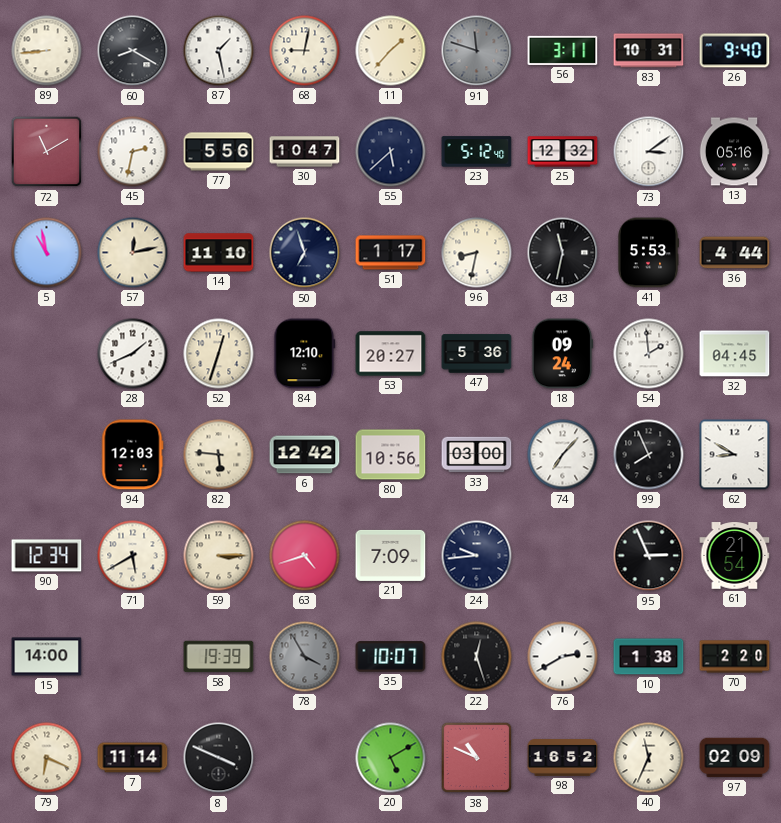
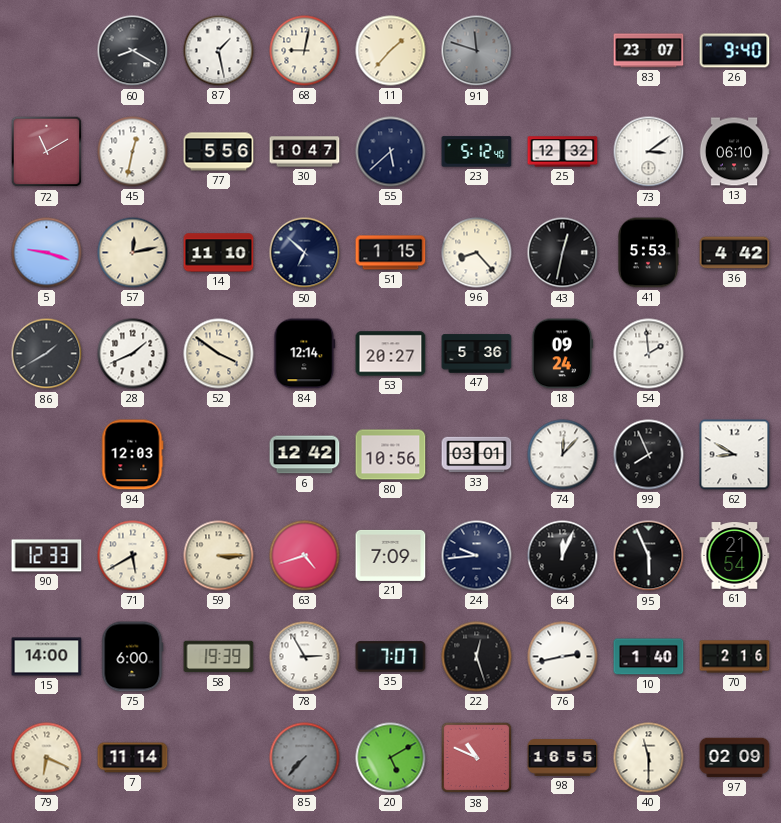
89: 8:44 -> none
56: 3:11 -> none
83: 10:31 -> 23:07
45: 2:32 -> 12:32
13: 05:16 -> 06:10
5: 10:58 -> 9:18
50: 6:57 -> 6:52
51: 1:17 -> 1:15
96: 8:32 -> 8:23
43: 11:32 -> 12:32
36: 4:44 -> 4:42
86: none -> 1:40
52: 12:33 -> 3:51
84: 12:10 -> 12:14
32: 04:45 -> none
82: 5:46 -> none
33: 03:00 -> 03:01
74: 7:07 -> 12:07
90: 12:34 -> 12:33
64: none -> 12:04
95: 2:56 -> 5:56
75: none -> 6:00
78: 3:55 -> 2:55
78 dial: grey -> white
35: 10:07 -> 7:07
76: 2:40 -> 2:43
10: 1:38 -> 1:40
70: 2:20 -> 2:16
8: 3:49 -> none
85: none -> 7:37
98: 16:52 -> 16:55
40: 11:34 -> 11:30
